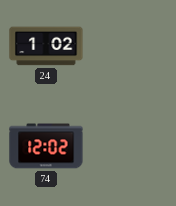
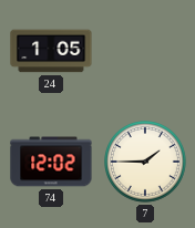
24: 1:02 -> 1:05
7: none -> 1:45
